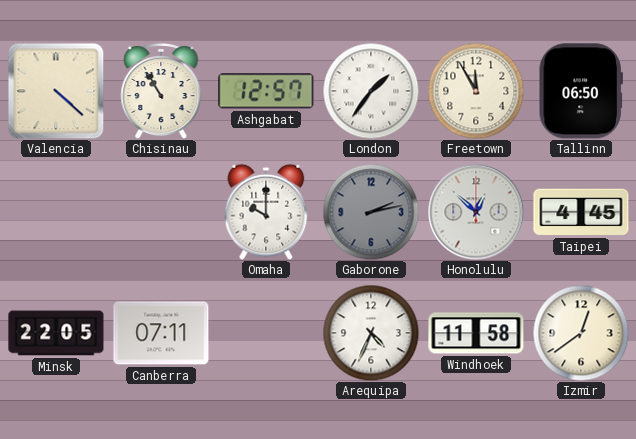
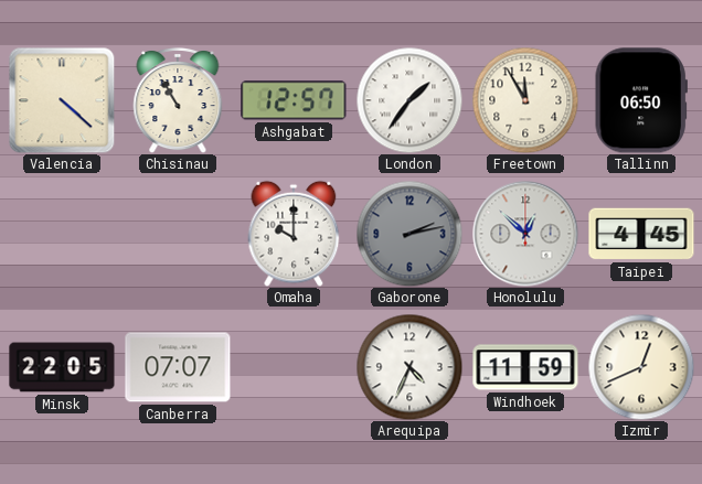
Canberra: 07:11 -> 07:07
Windhoek: 11:58 -> 11:59
Izmir: 12:39 -> 12:41
